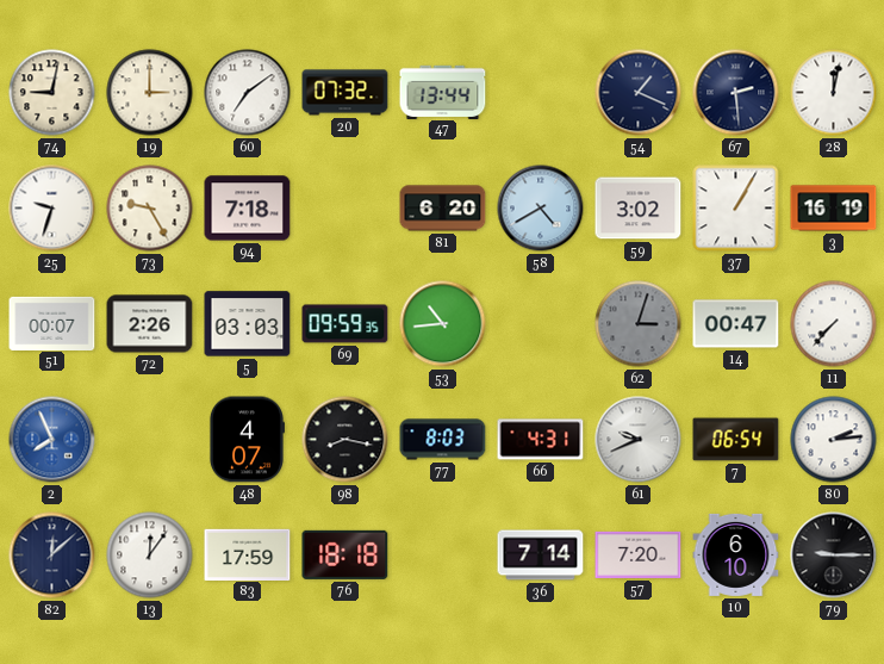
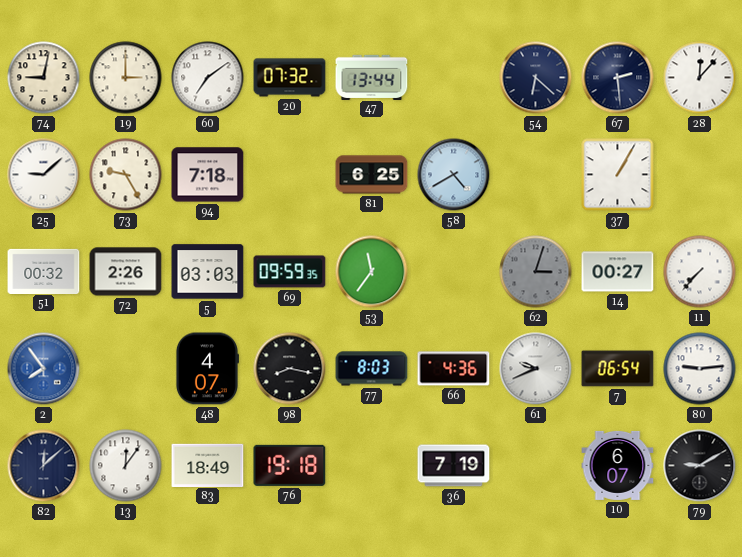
54: 1:19 -> 6:22
28: 12:02 -> 12:07
25: 9:33 -> 9:08
81: 6:20 -> 6:25
59: 3:02 -> none
3: 16:19 -> none
51: 00:07 -> 00:32
53: 10:44 -> 11:36
14: 00:47 -> 00:27
2: 7:56 -> 7:54
66: 4:31 -> 4:36
80: 2:14 -> 9:14
83: 17:59 -> 18:49
76: 18:18 -> 19:18
36: 7:14 -> 7:19
57: 7:20 -> none
10: 6:10 -> 6:07
79: 9:15 -> 9:10
